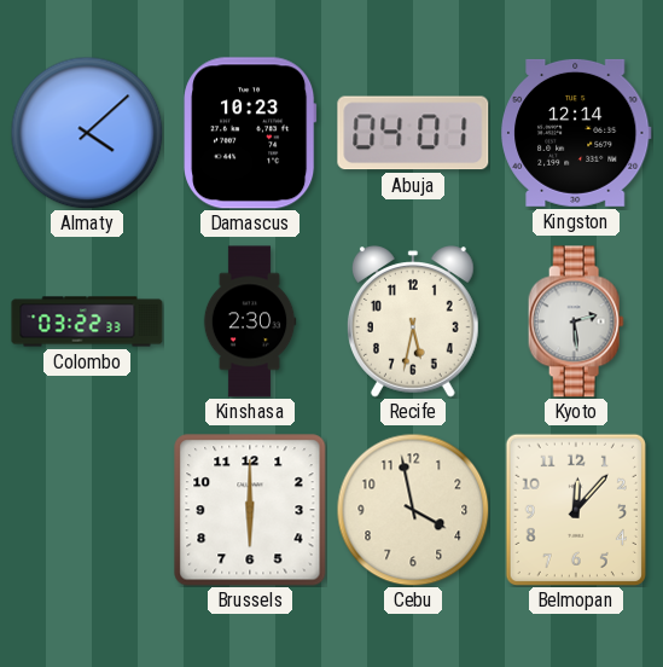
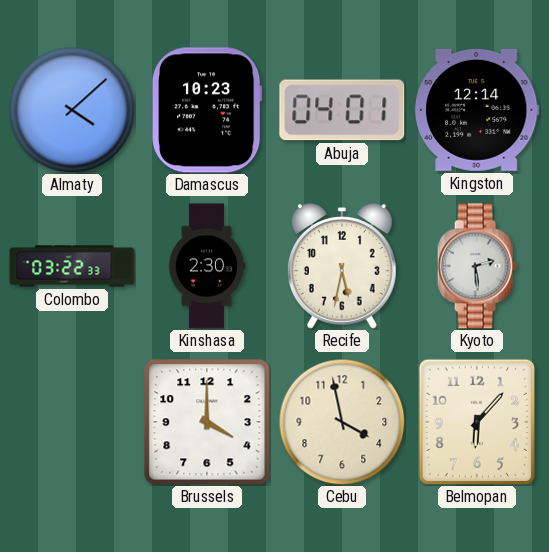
Brussels: 6:00 -> 4:00
Belmopan: 12:07 -> 6:07
